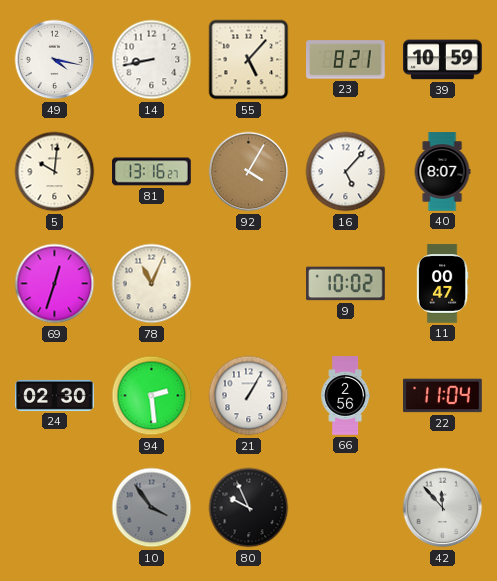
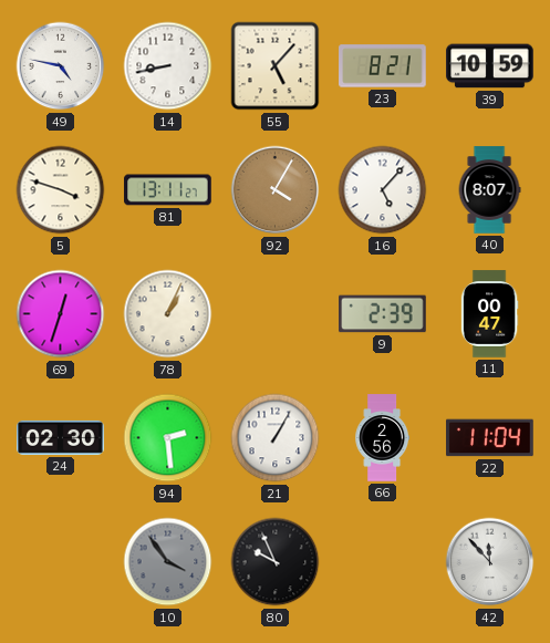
49: 4:17 -> 4:47
5: 10:01 -> 3:48
81: 13:16 -> 13:11
78: 11:04 -> 1:04
9: 10:02 -> 2:39
